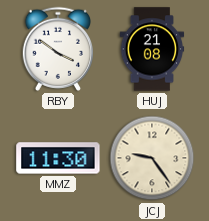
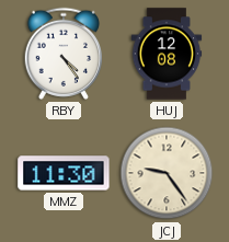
RBY: 3:51 -> 4:24
HUJ: 21:08 -> 12:08
